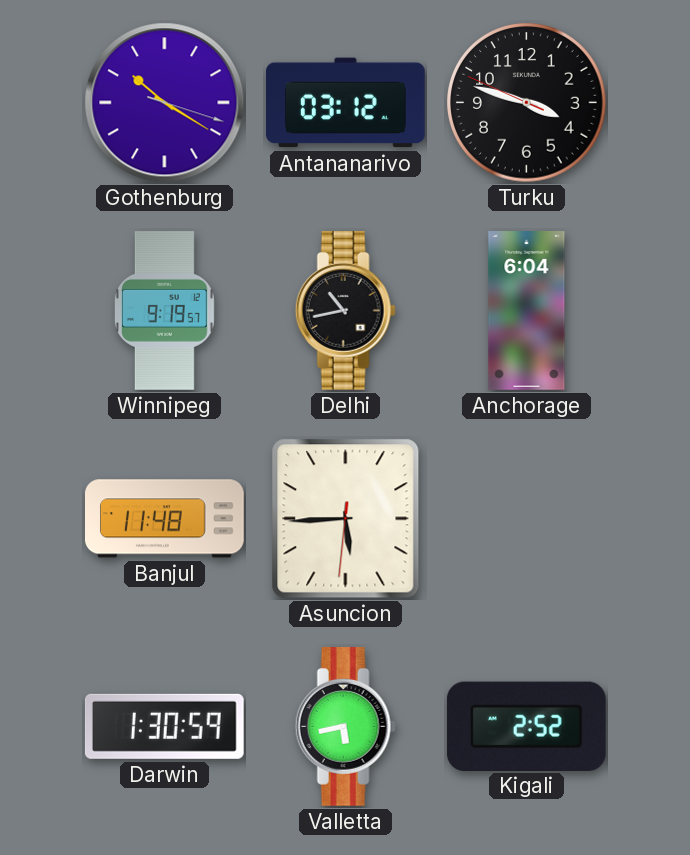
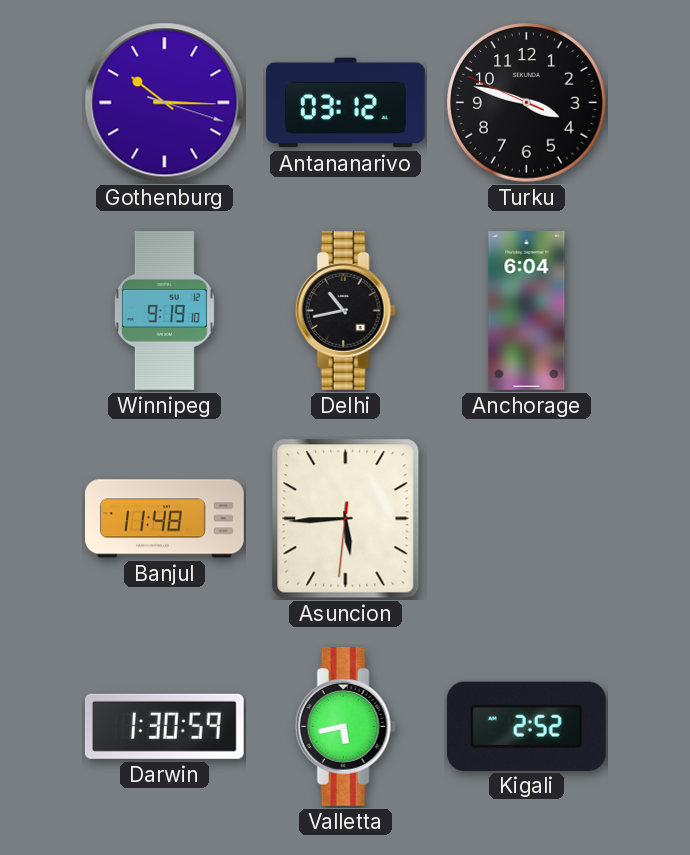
Gothenburg: 10:20 -> 10:15
Winnipeg: 9:19:57 -> 9:19:10
